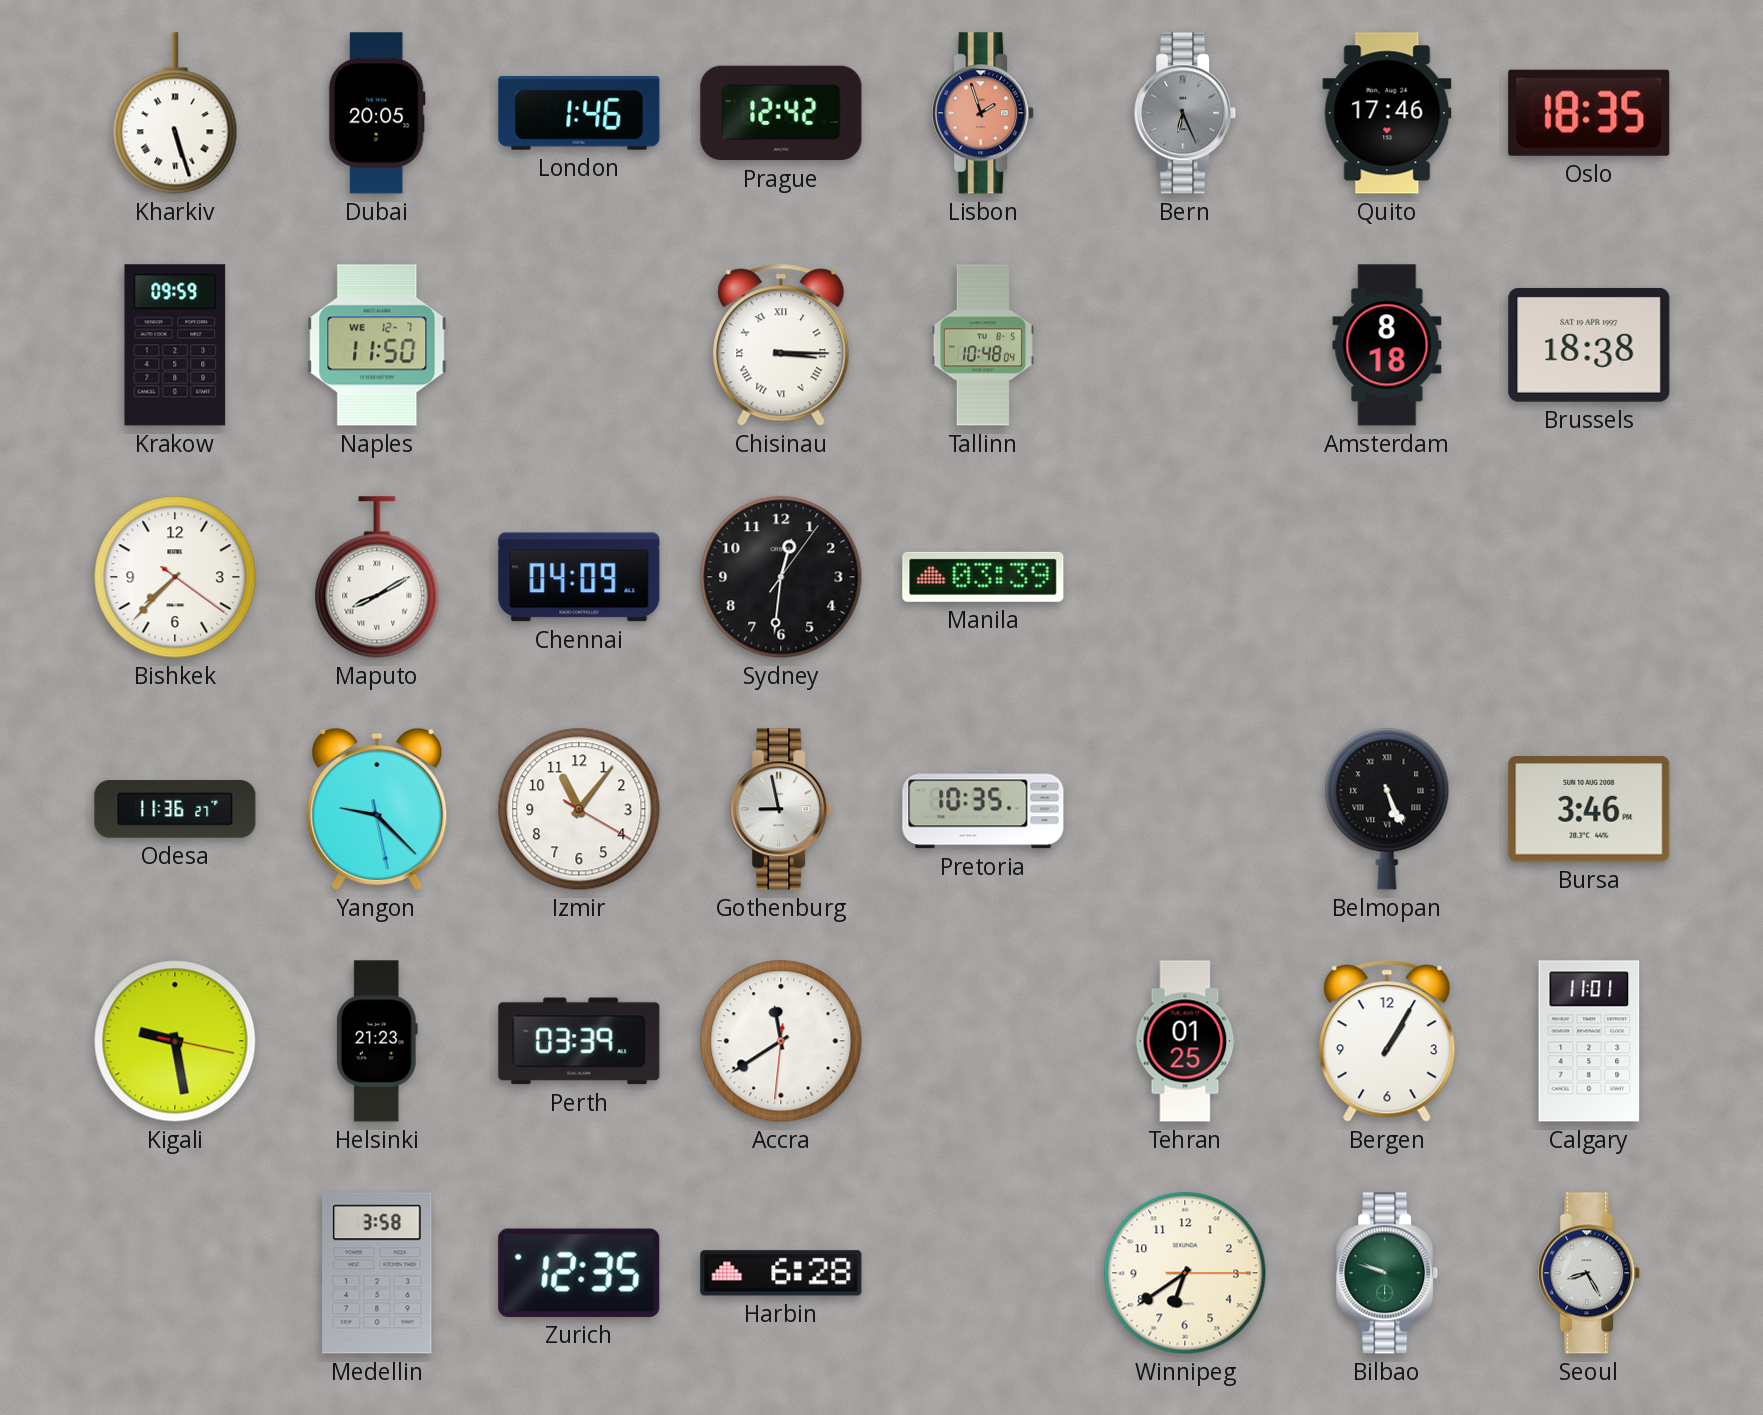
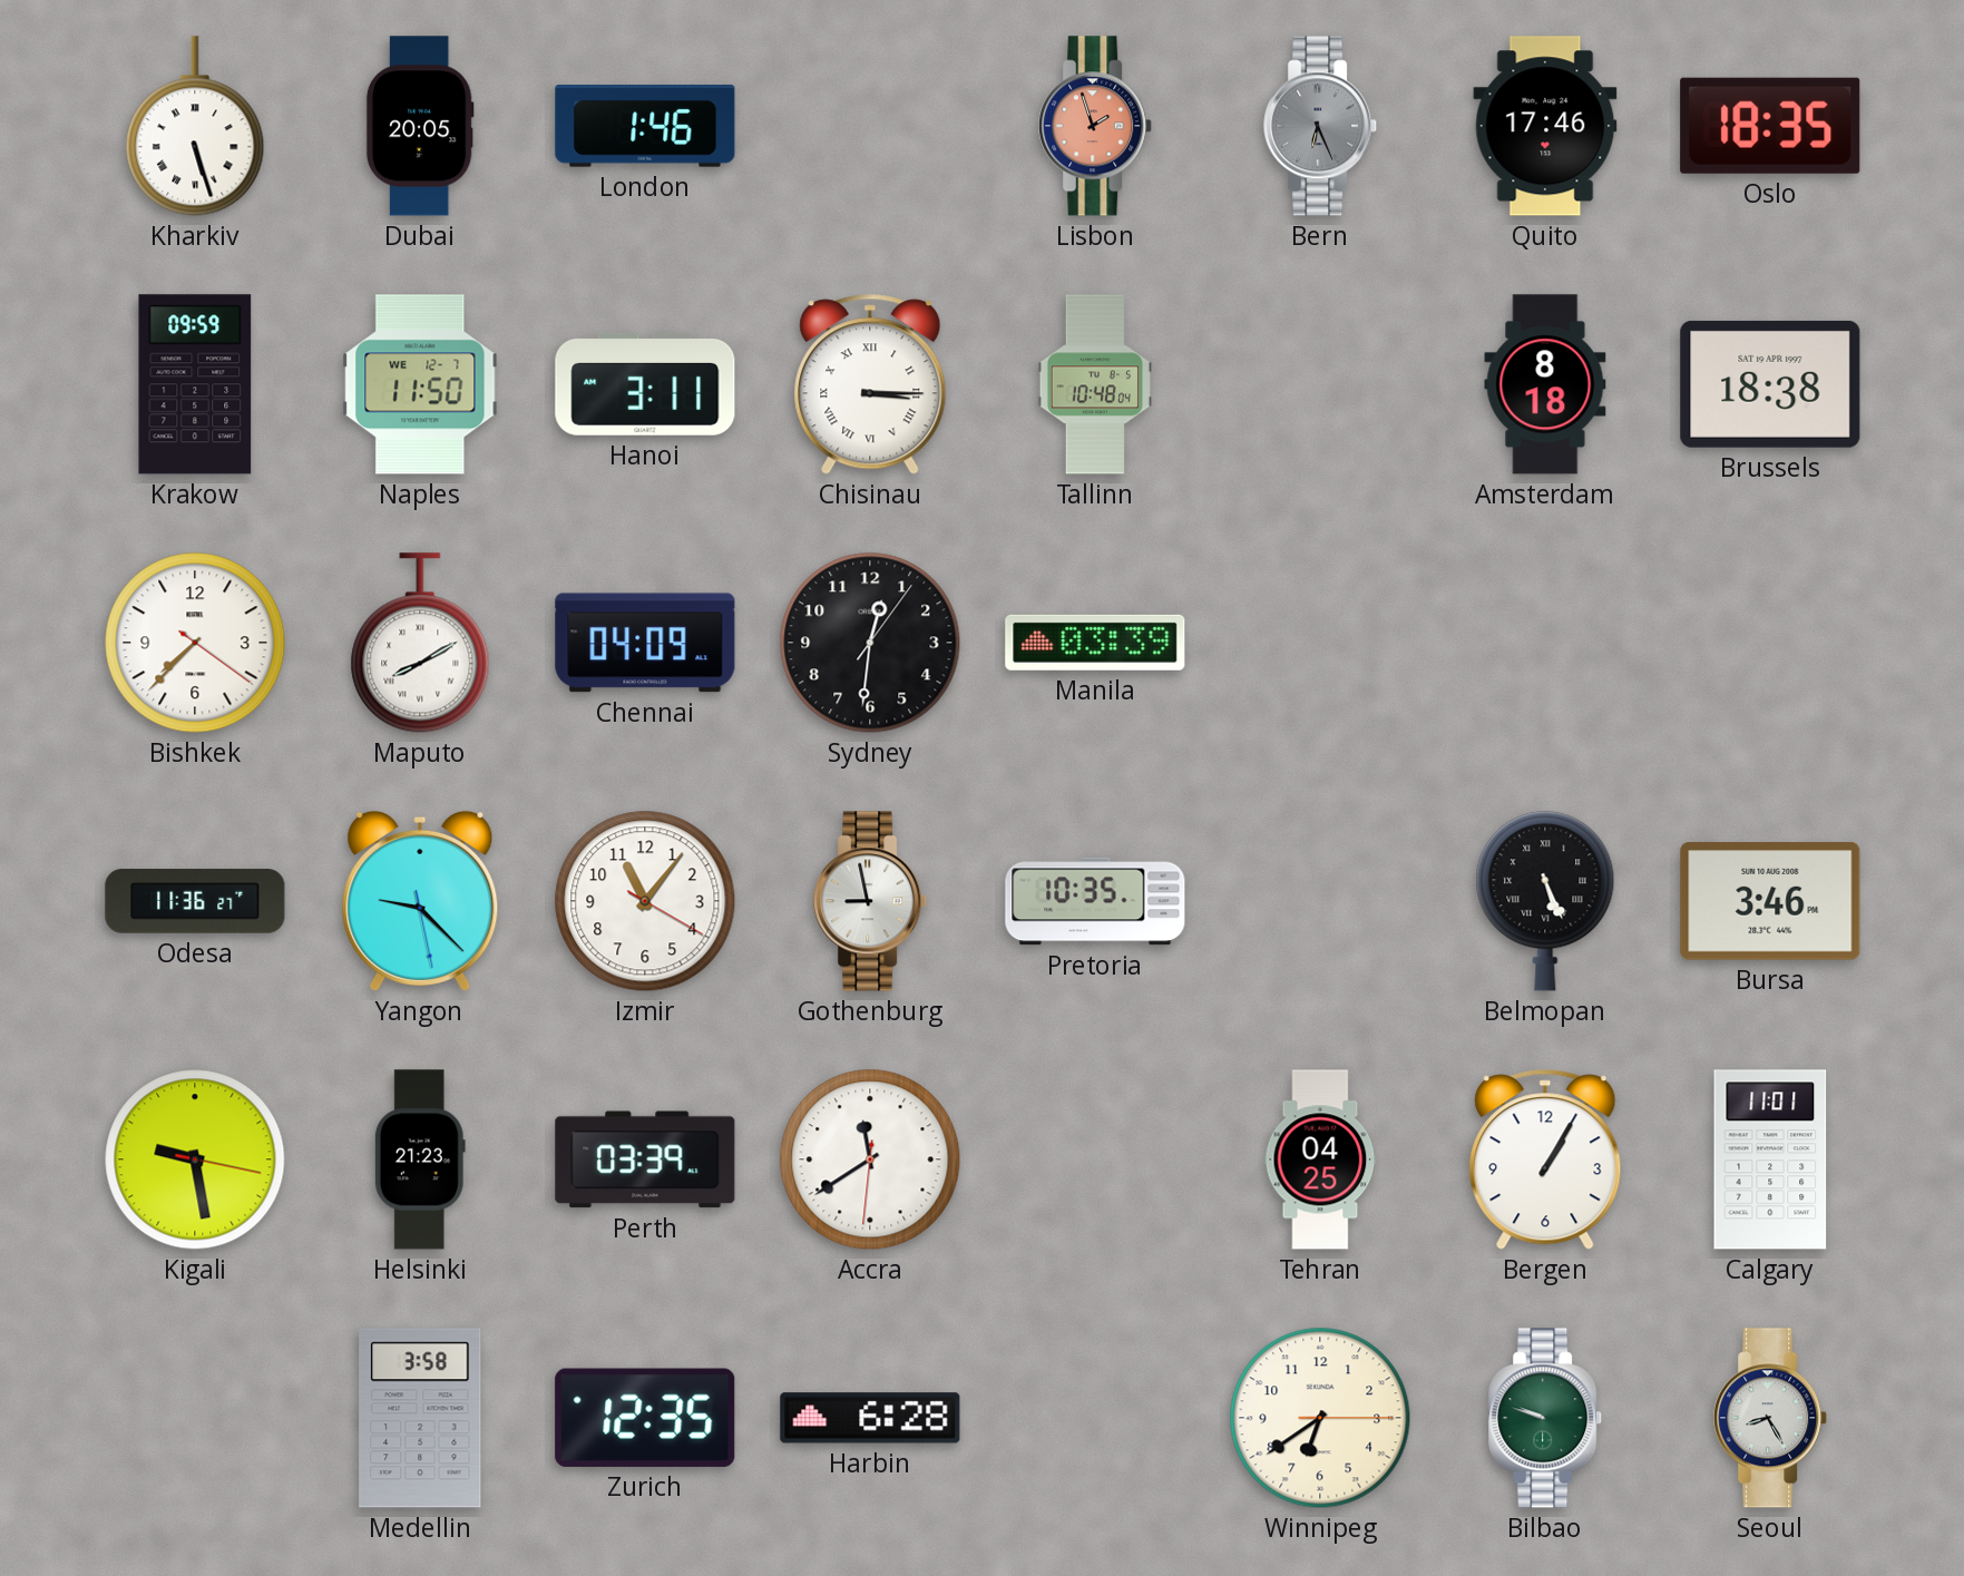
Prague: 12:42 -> none
Hanoi: none -> 3:11
Tehran: 01:25 -> 04:25
